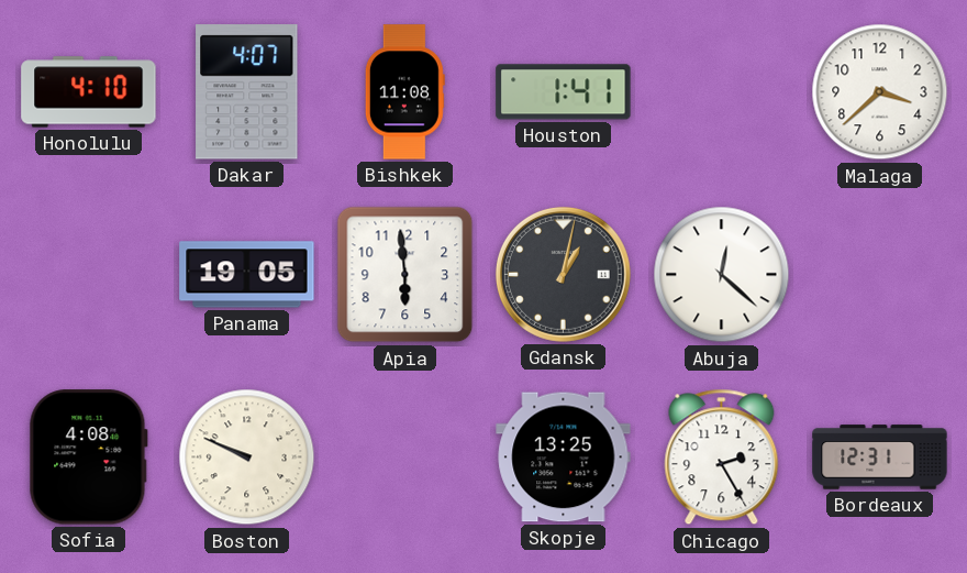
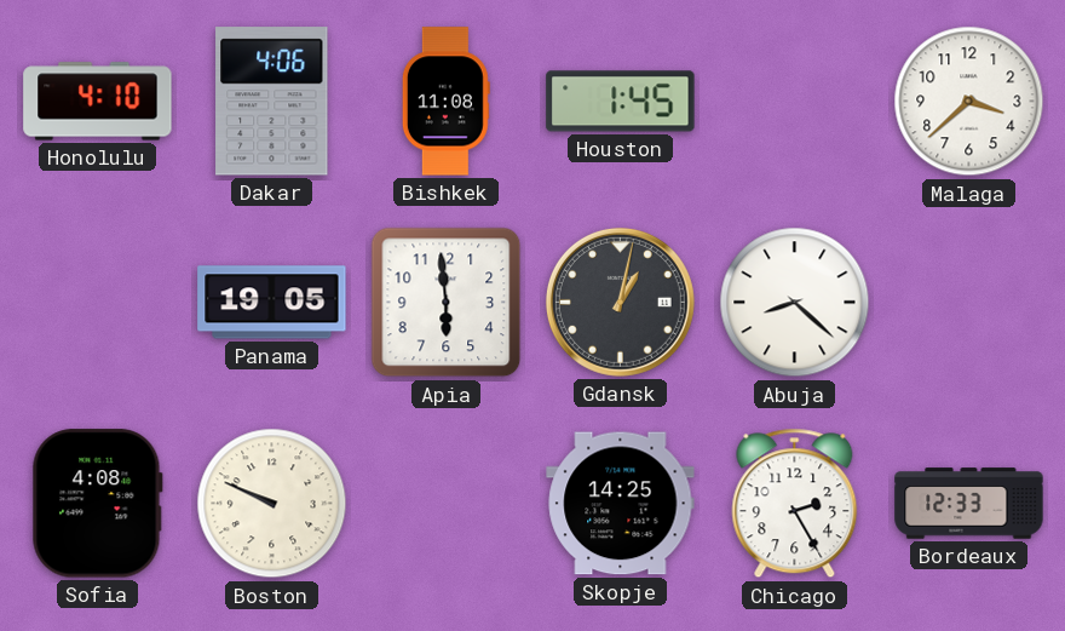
Dakar: 4:07 -> 4:06
Houston: 1:41 -> 1:45
Abuja: 12:22 -> 8:22
Skopje: 13:25 -> 14:25
Bordeaux: 12:31 -> 12:33
